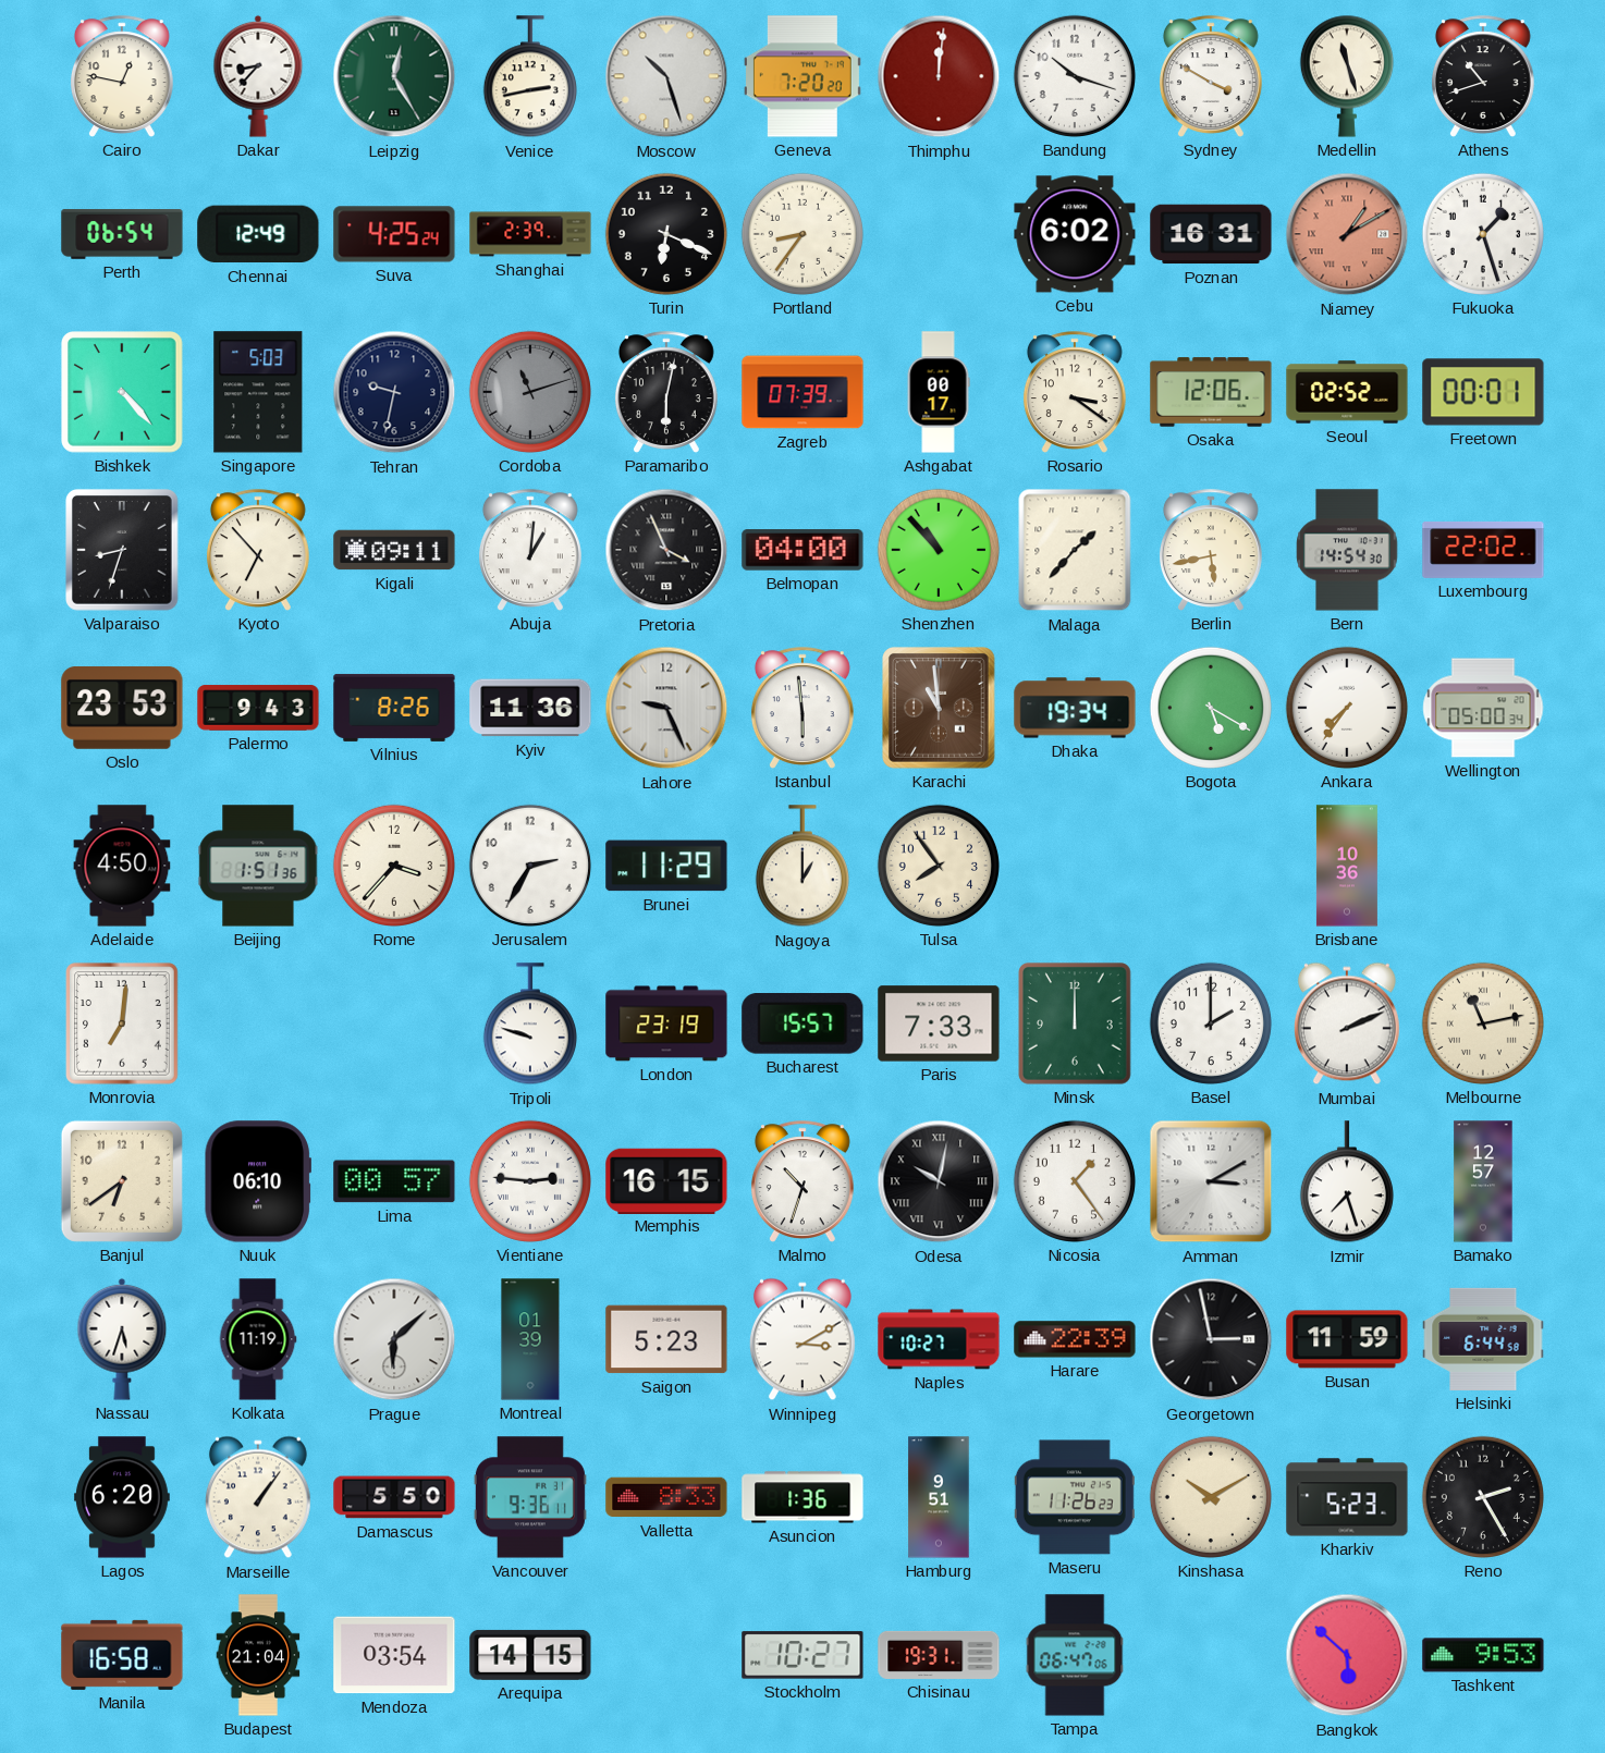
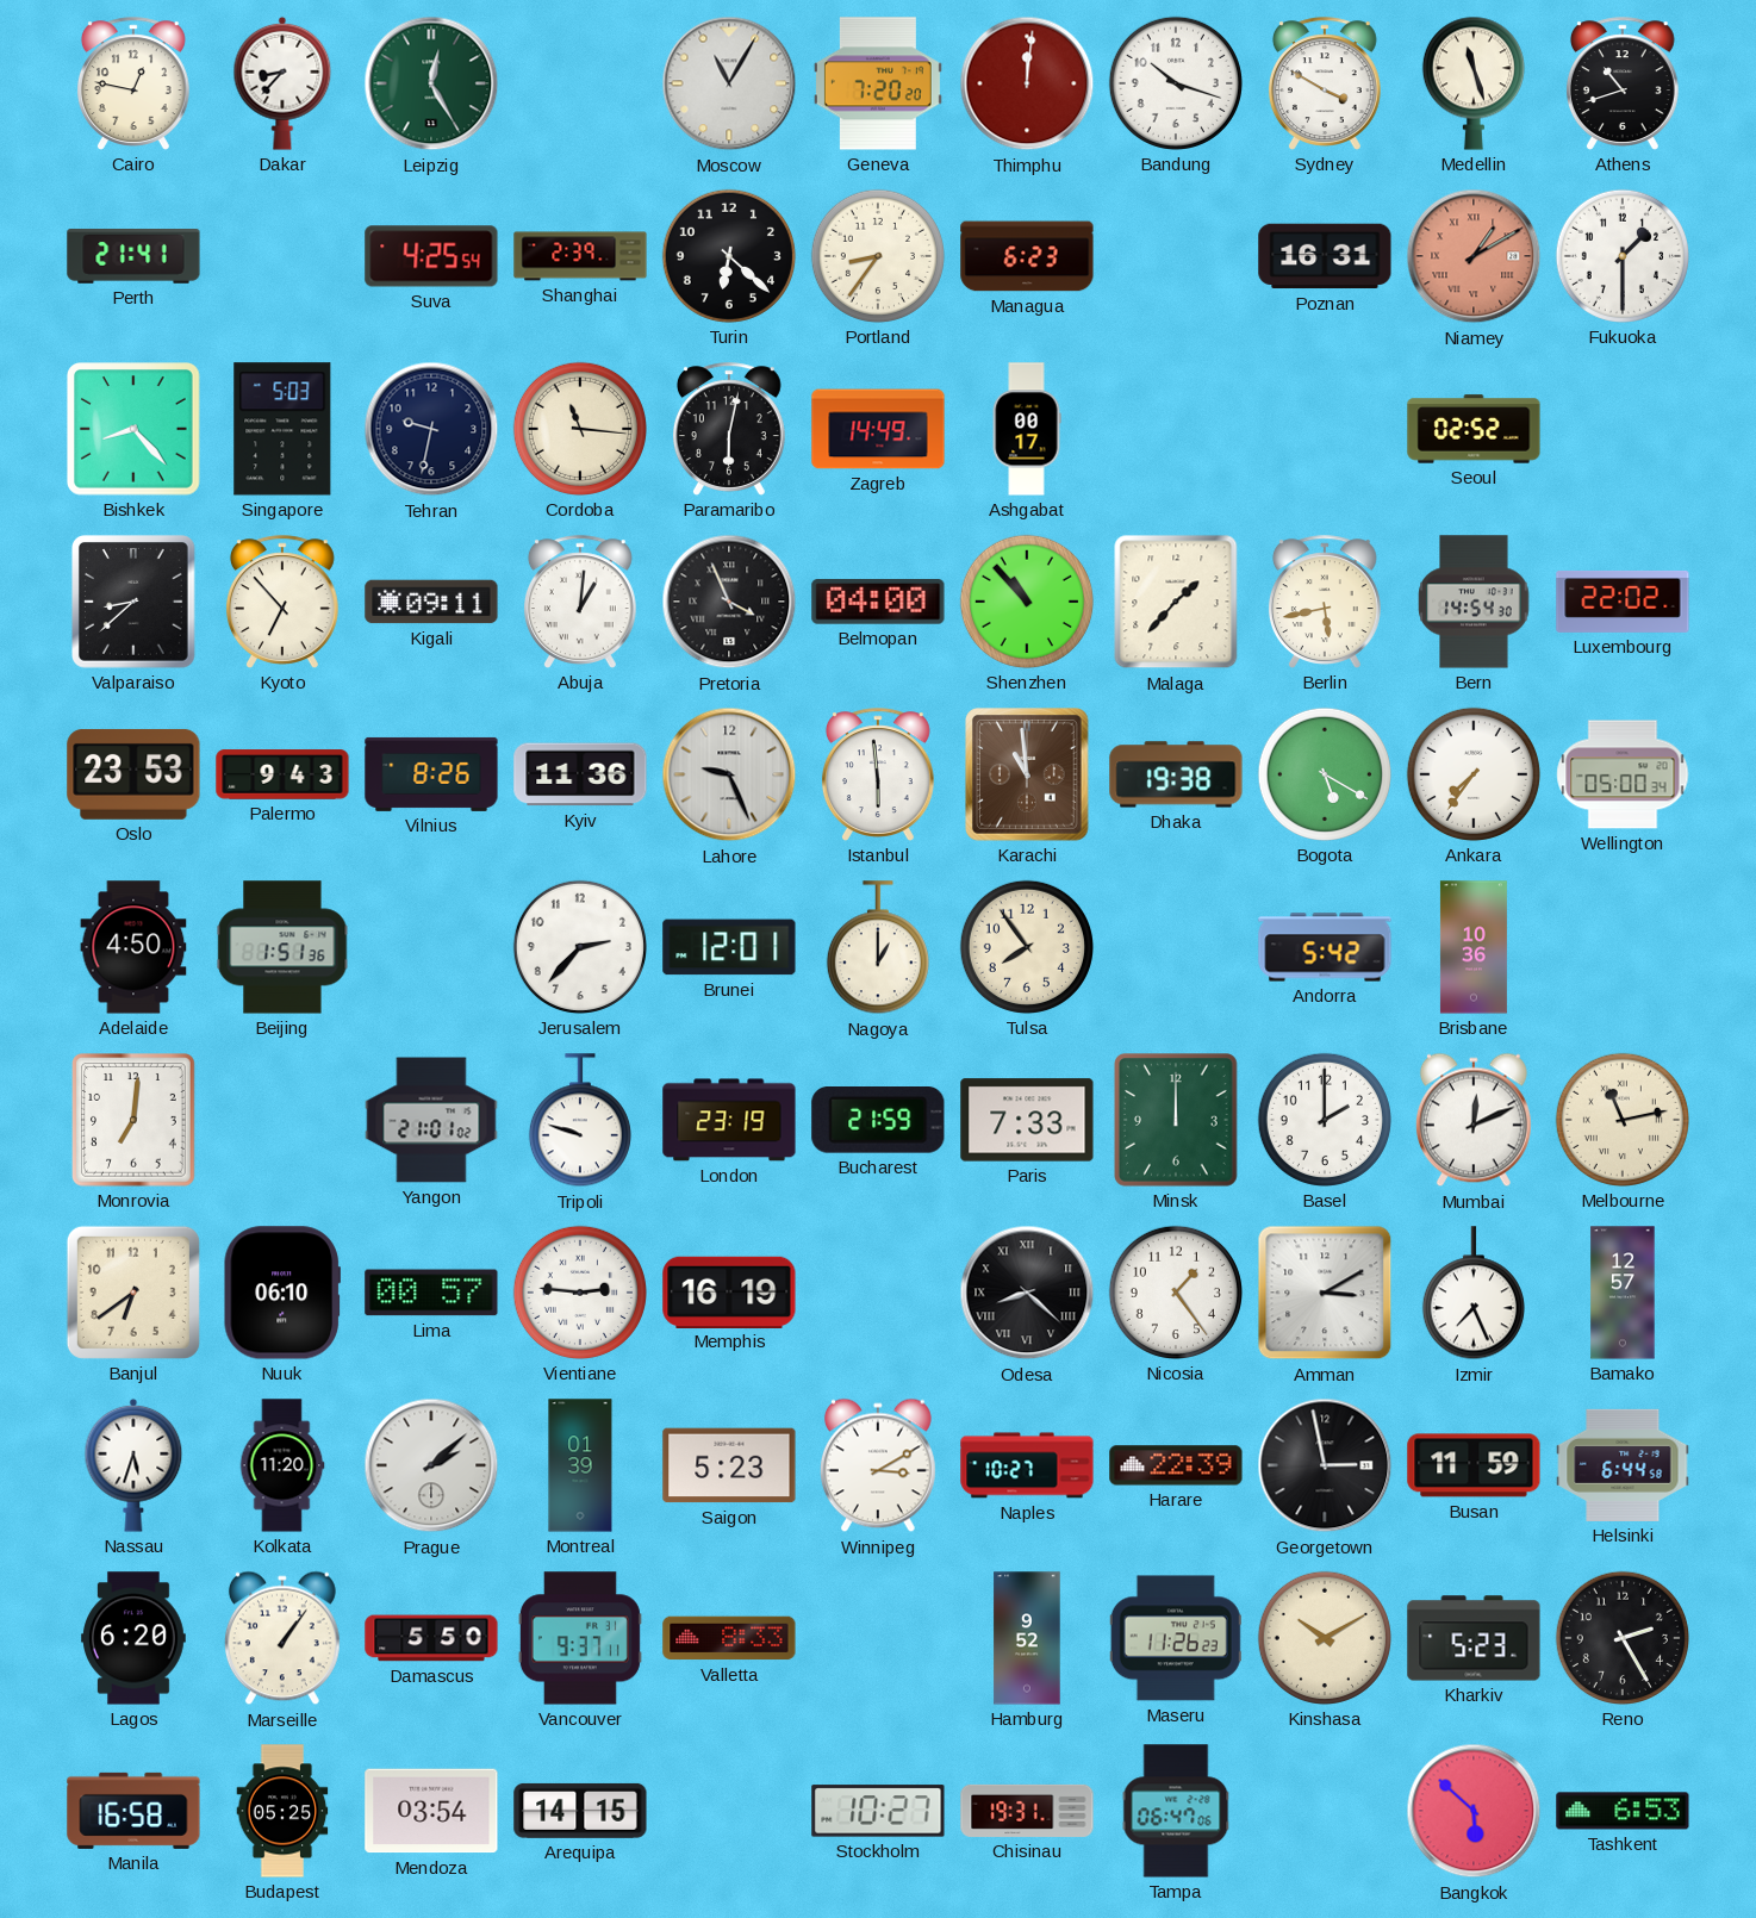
Venice: 2:43 -> none
Moscow: 10:27 -> 11:05
Perth: 06:54 -> 21:41
Chennai: 12:49 -> none
Suva: 4:25:24 -> 4:25:54
Turin: 6:19 -> 6:22
Managua: none -> 6:23
Cebu: 6:02 -> none
Fukuoka: 1:27 -> 1:30
Bishkek: 4:23 -> 8:23
Cordoba: 11:12 -> 11:16
Cordoba dial: grey -> cream
Zagreb: 07:39 -> 14:49
Rosario: 3:21 -> none
Osaka: 12:06 -> none
Freetown: 00:01 -> none
Valparaiso: 8:33 -> 8:38
Dhaka: 19:34 -> 19:38
Rome: 3:37 -> none
Jerusalem: 2:35 -> 2:37
Brunei: 11:29 -> 12:01
Andorra: none -> 5:42
Yangon: none -> 21:01
Bucharest: 15:57 -> 21:59
Mumbai: 2:11 -> 12:11
Memphis: 16:15 -> 16:19
Malmo: 10:33 -> none
Odesa: 10:02 -> 8:22
Izmir: 7:27 -> 7:26
Kolkata: 11:19 -> 11:20
Prague: 6:08 -> 2:08
Vancouver: 9:36 -> 9:37
Asuncion: 1:36 -> none
Hamburg: 9:51 -> 9:52
Budapest: 21:04 -> 05:25
Tashkent: 9:53 -> 6:53
